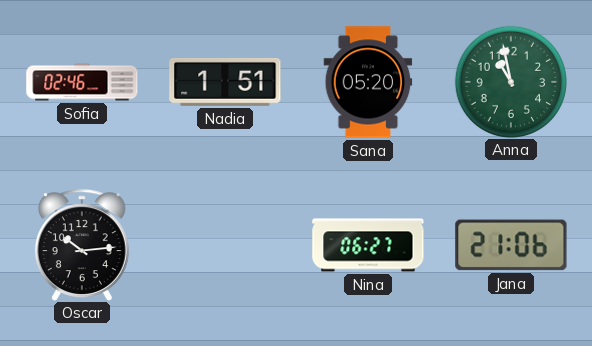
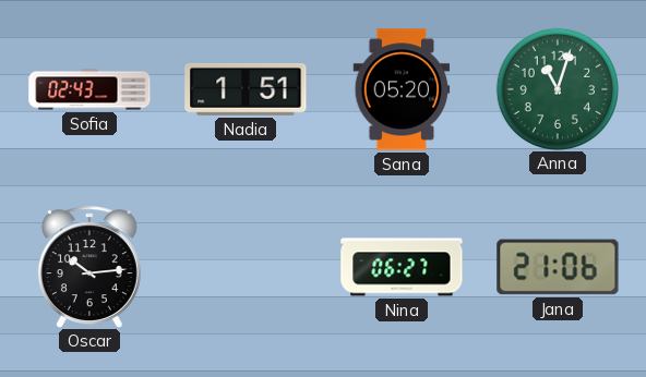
Sofia: 02:46 -> 02:43
Anna: 10:58 -> 11:03
